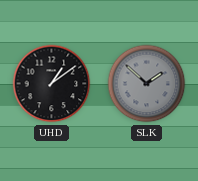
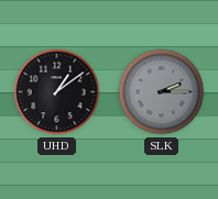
SLK: 1:52 -> 2:15
